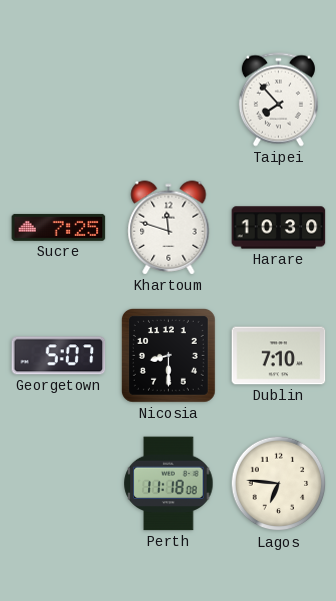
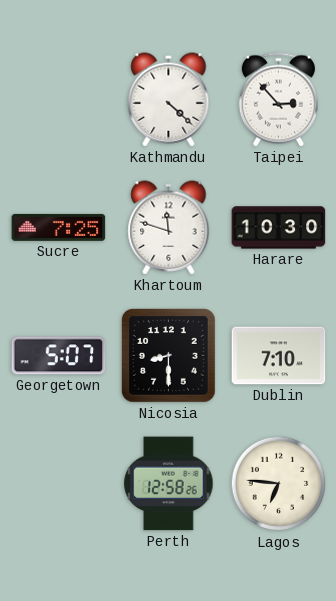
Kathmandu: none -> 4:22
Taipei: 7:53 -> 2:53
Perth: 11:18 -> 12:58
